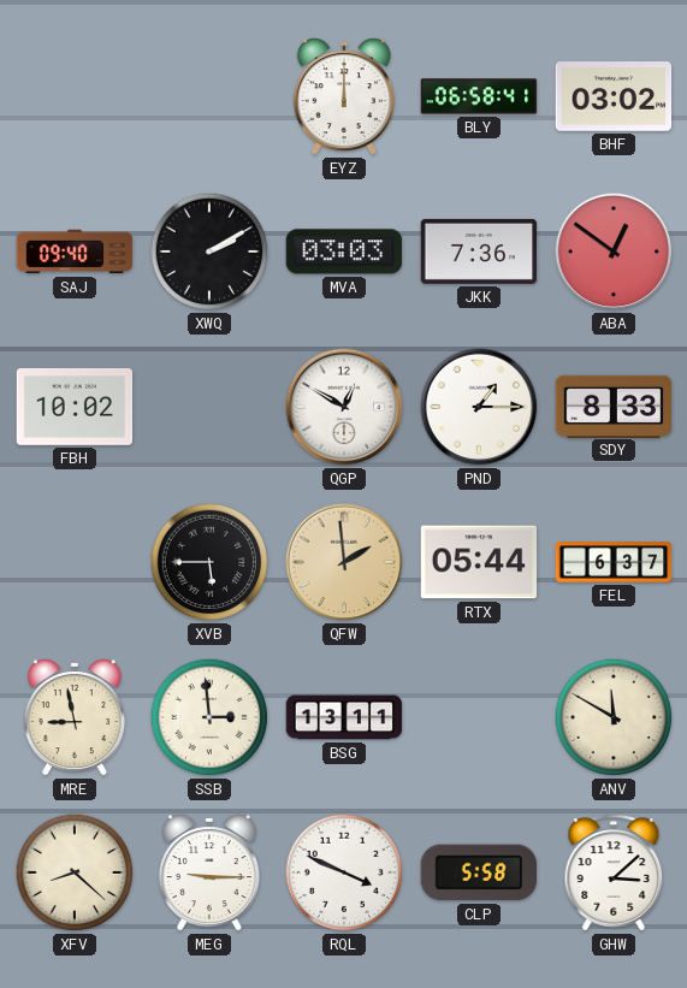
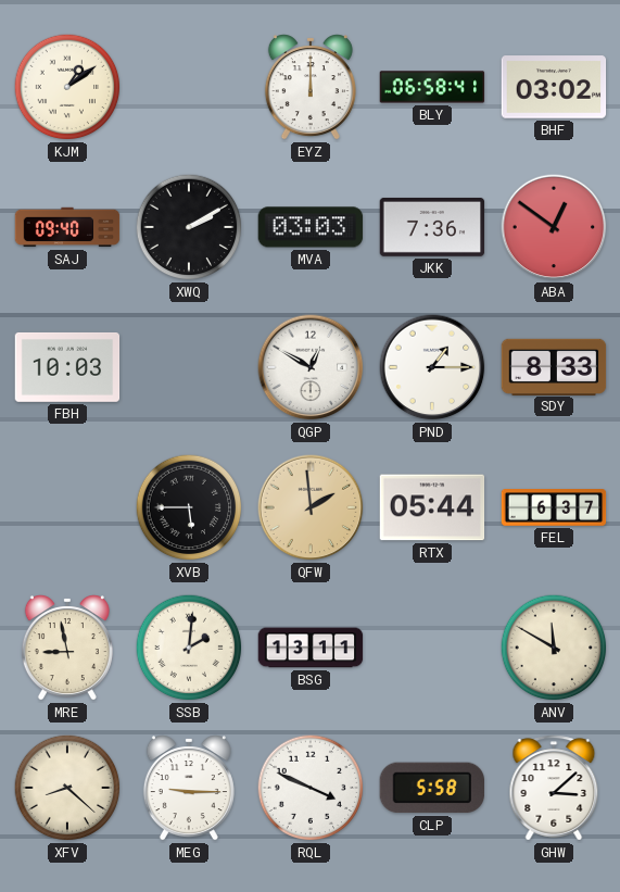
KJM: none -> 1:09
FBH: 10:02 -> 10:03
SSB: 2:59 -> 2:01
